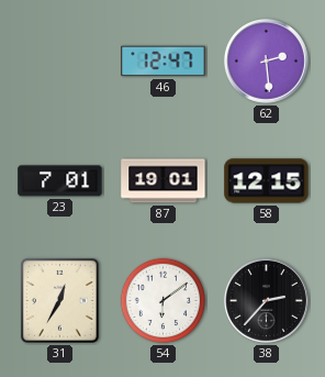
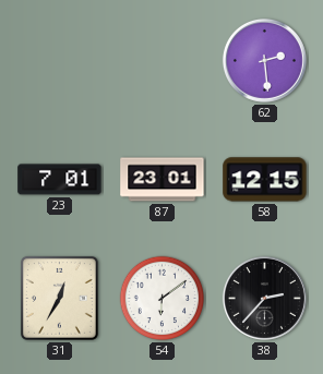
46: 12:47 -> none
87: 19:01 -> 23:01
